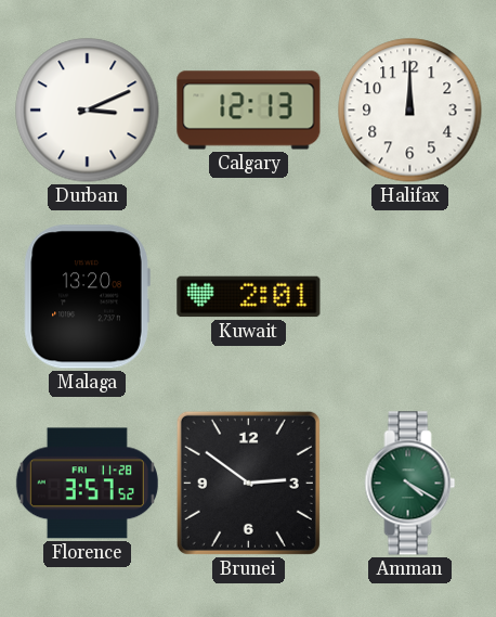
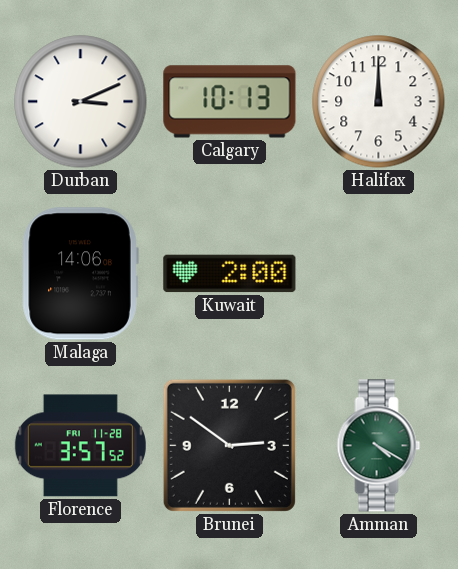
Calgary: 12:13 -> 10:13
Malaga: 13:20 -> 14:06
Kuwait: 2:01 -> 2:00
